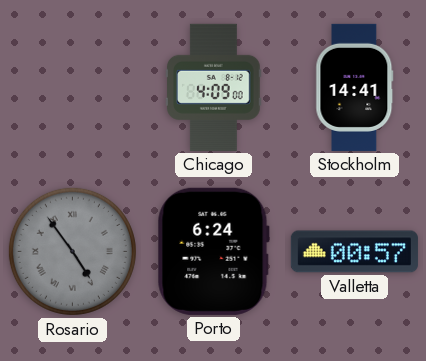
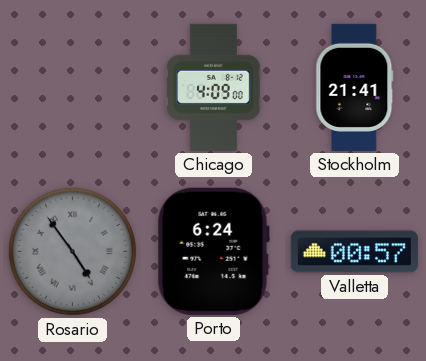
Stockholm: 14:41 -> 21:41
